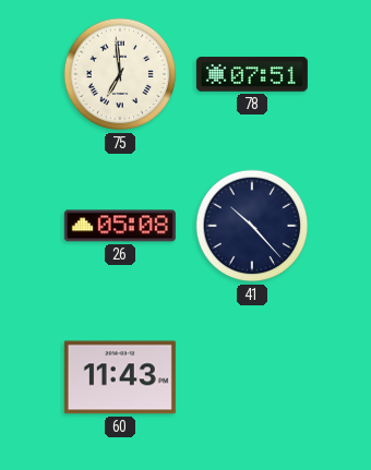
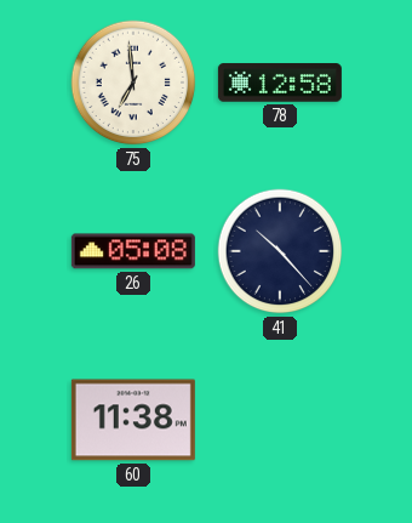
78: 07:51 -> 12:58
60: 11:43 -> 11:38
